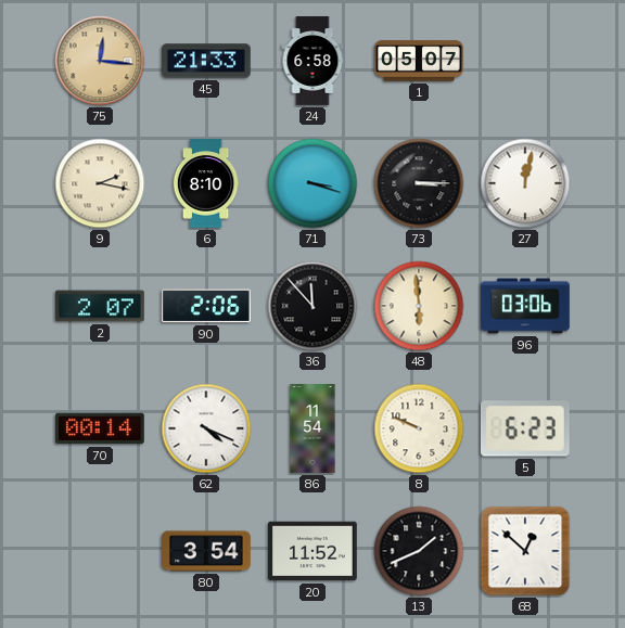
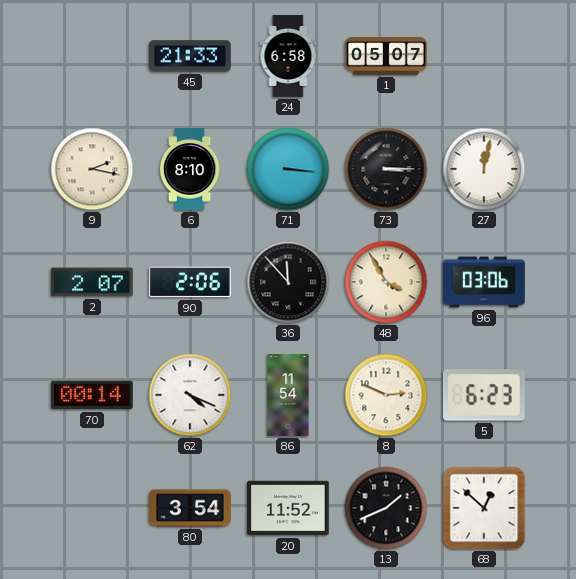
75: 12:16 -> none
71: 3:18 -> 3:16
48: 5:59 -> 3:55
8: 9:49 -> 2:49
